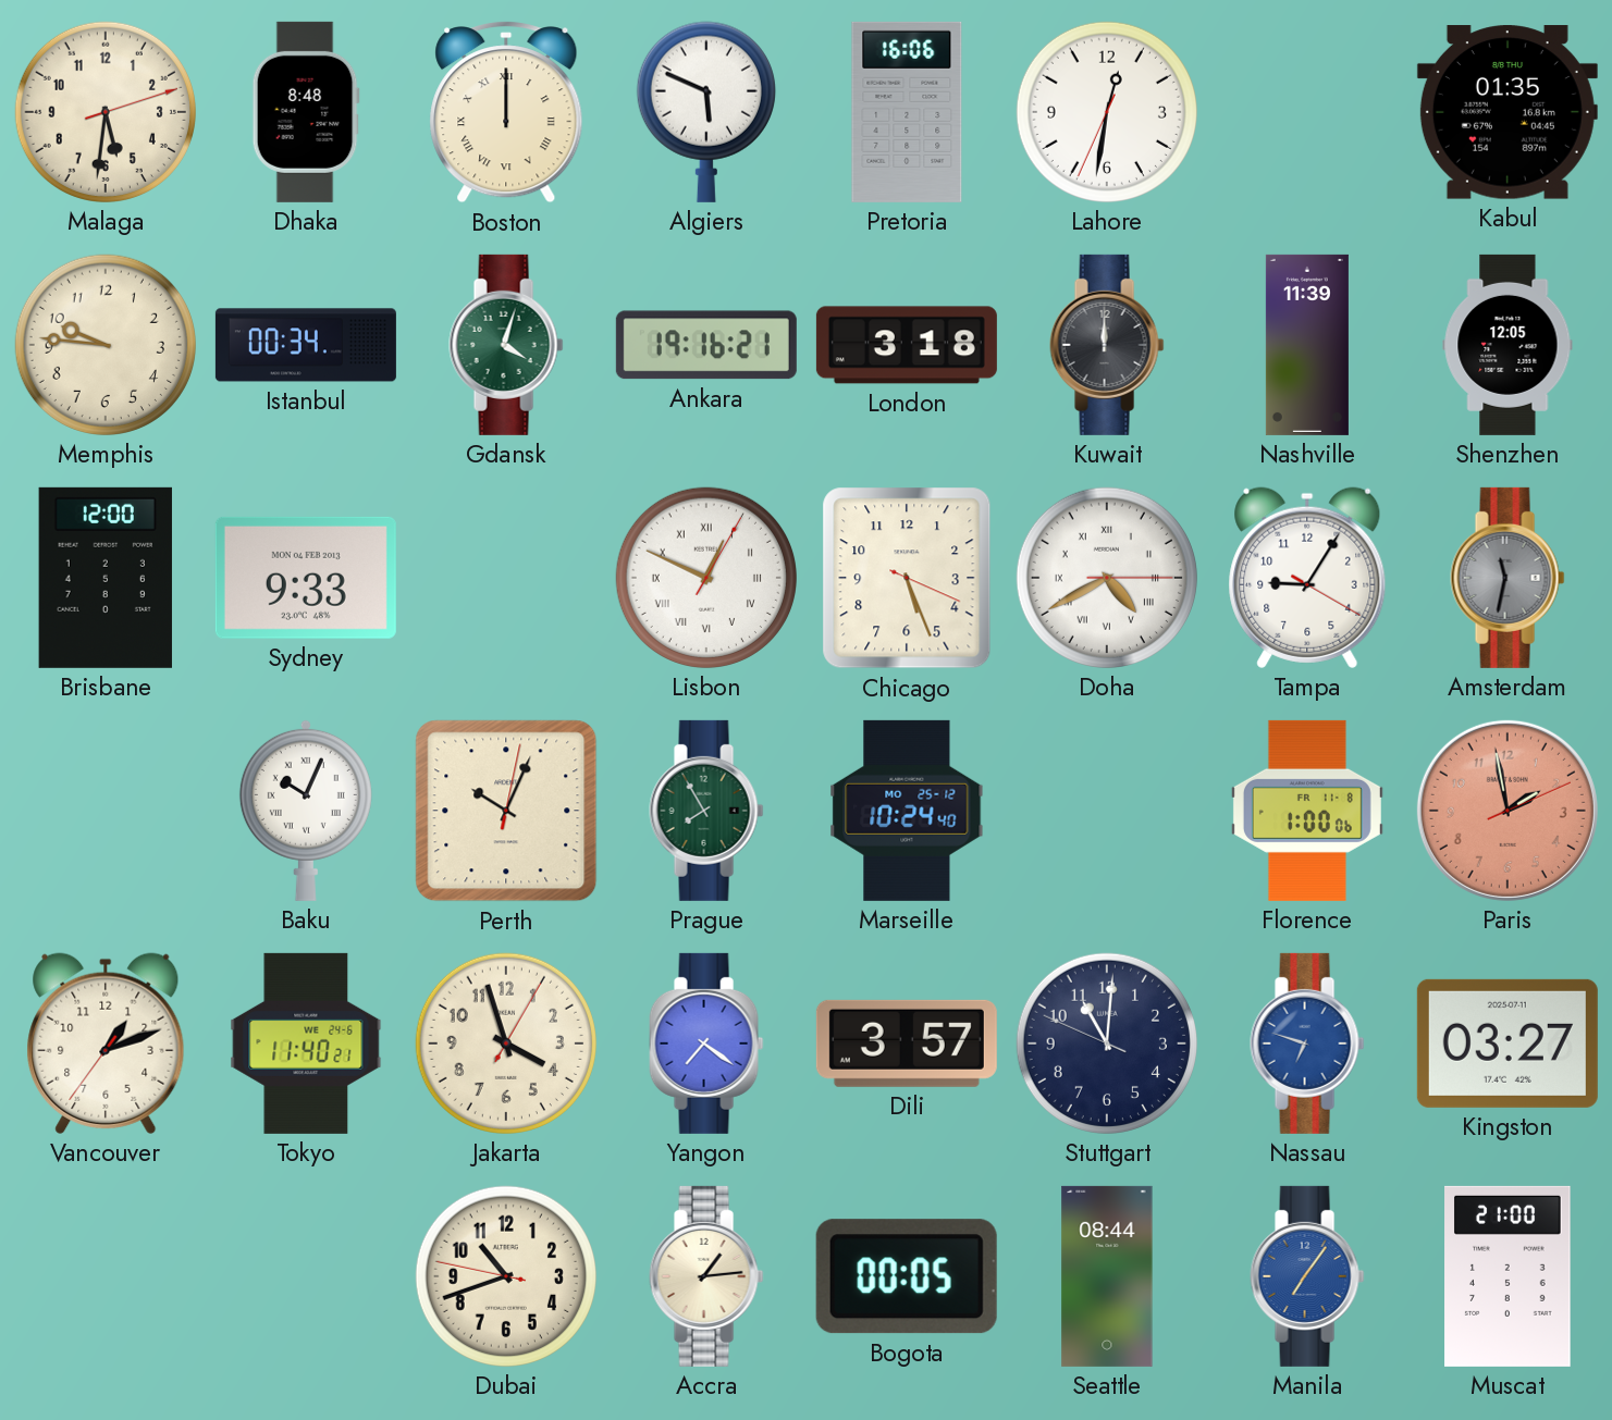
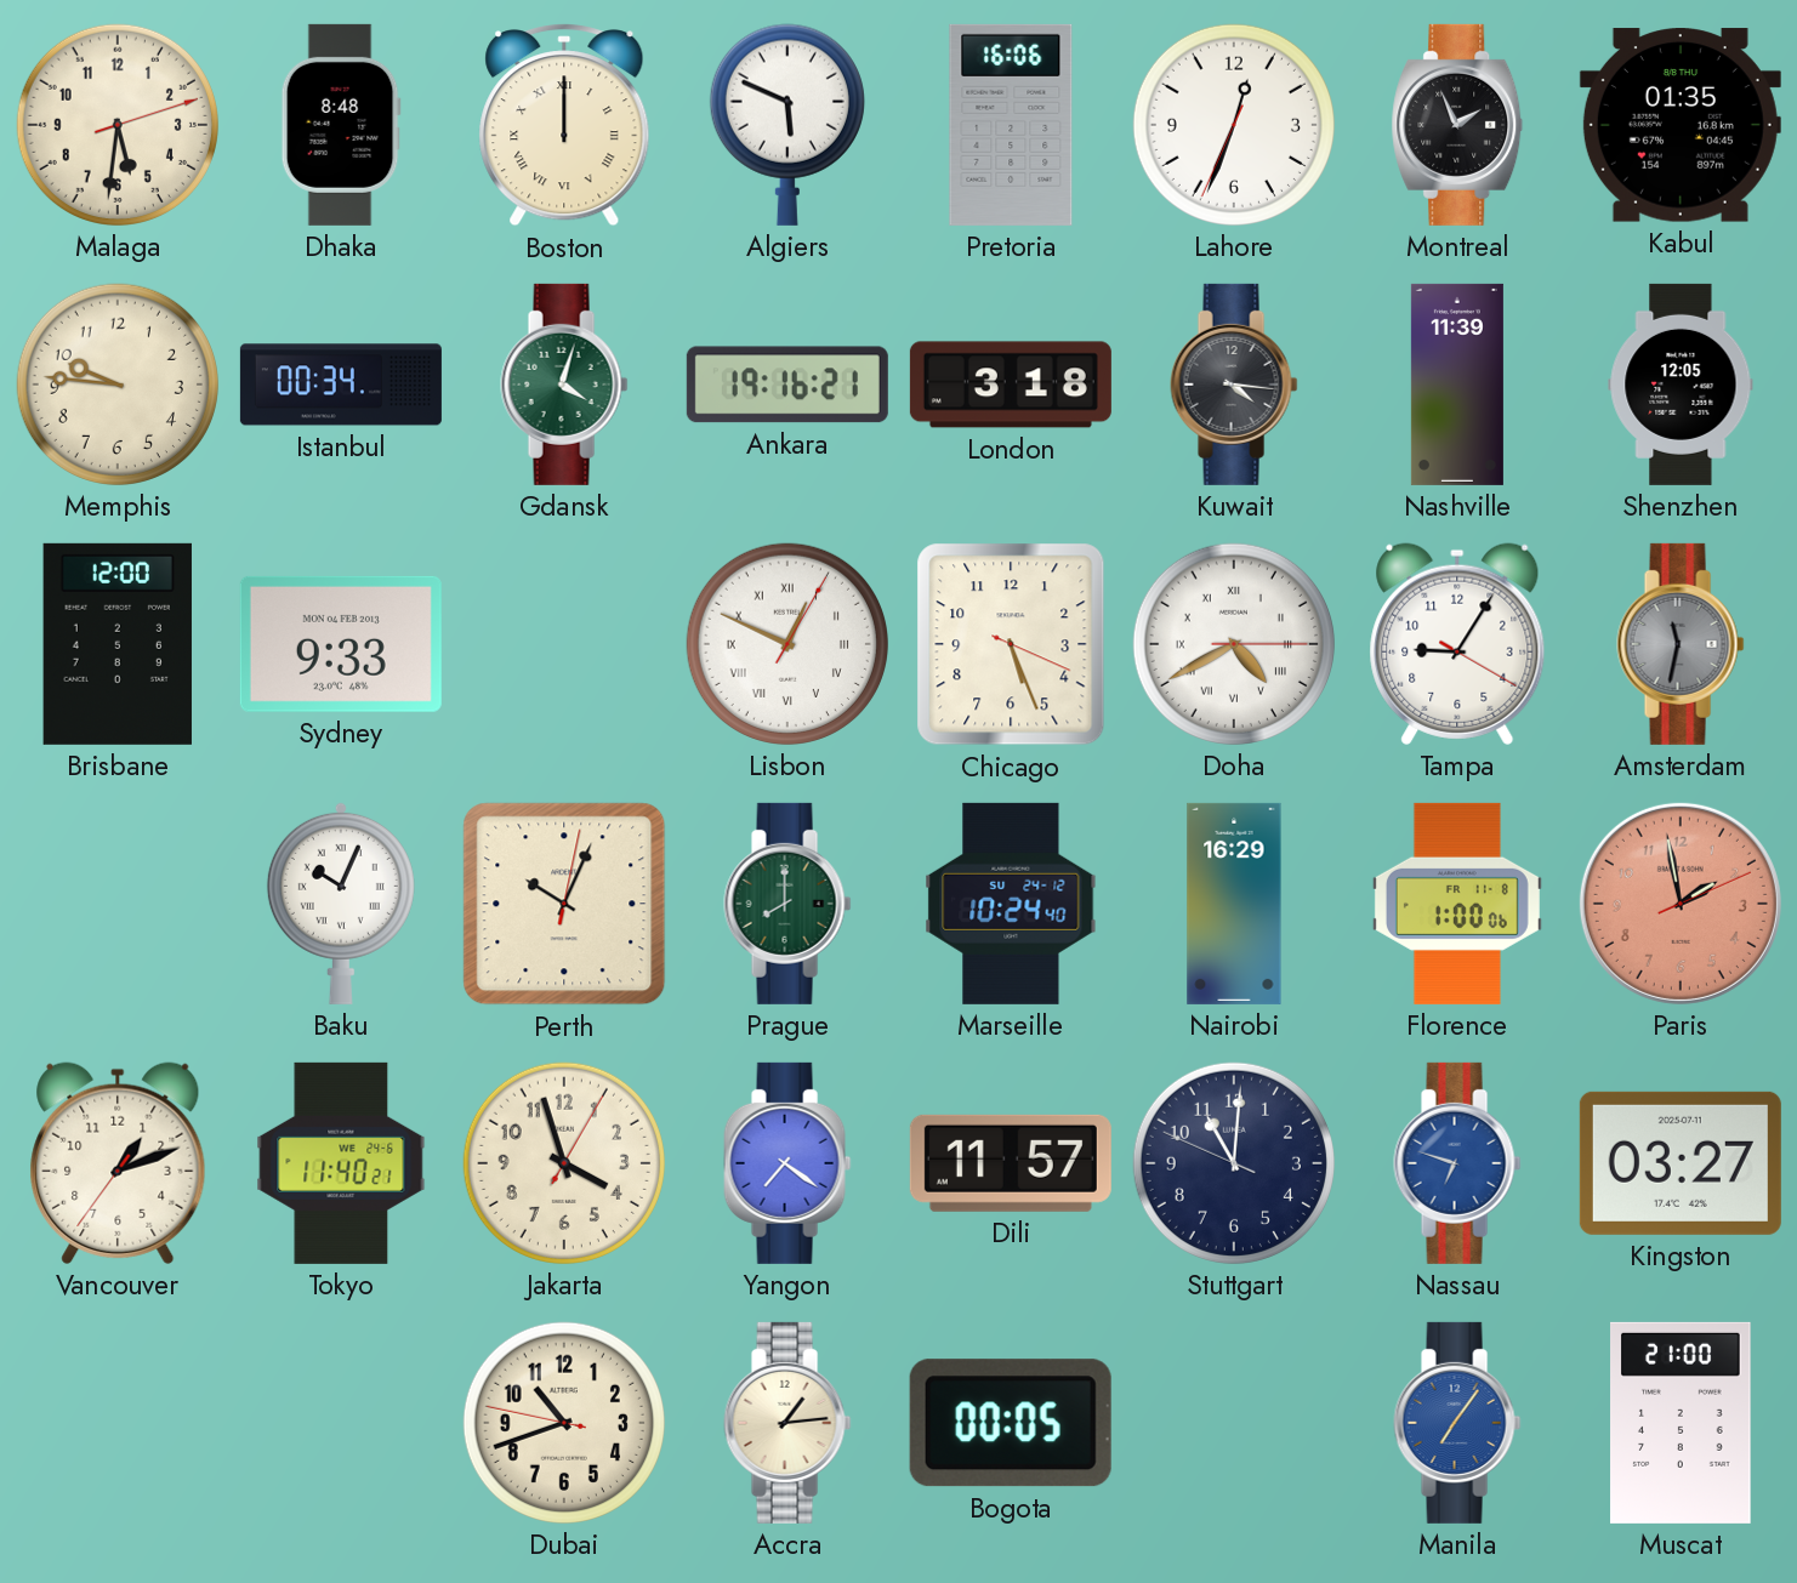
Lahore: 12:31 -> 12:33
Montreal: none -> 1:56
Kuwait: 12:00 -> 4:16
Prague: 7:55 -> 8:00
Marseille date: MO 25-12 -> SU 24-12
Nairobi: none -> 16:29
Dili: 3:57 -> 11:57
Seattle: 08:44 -> none
